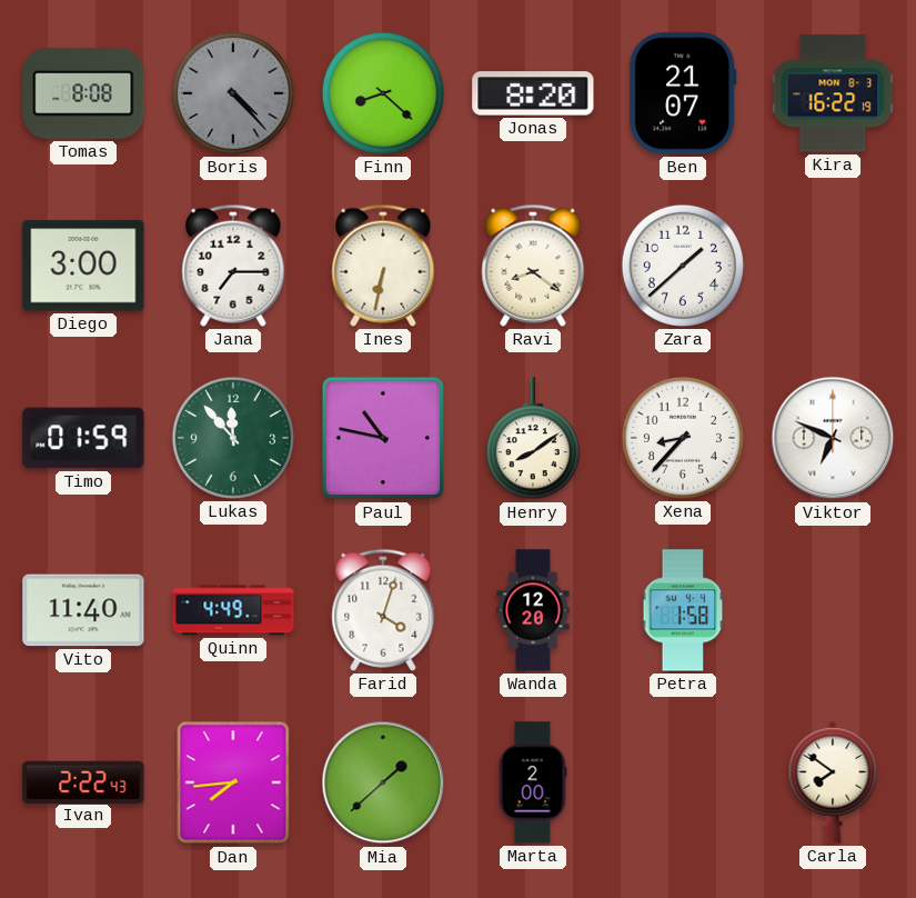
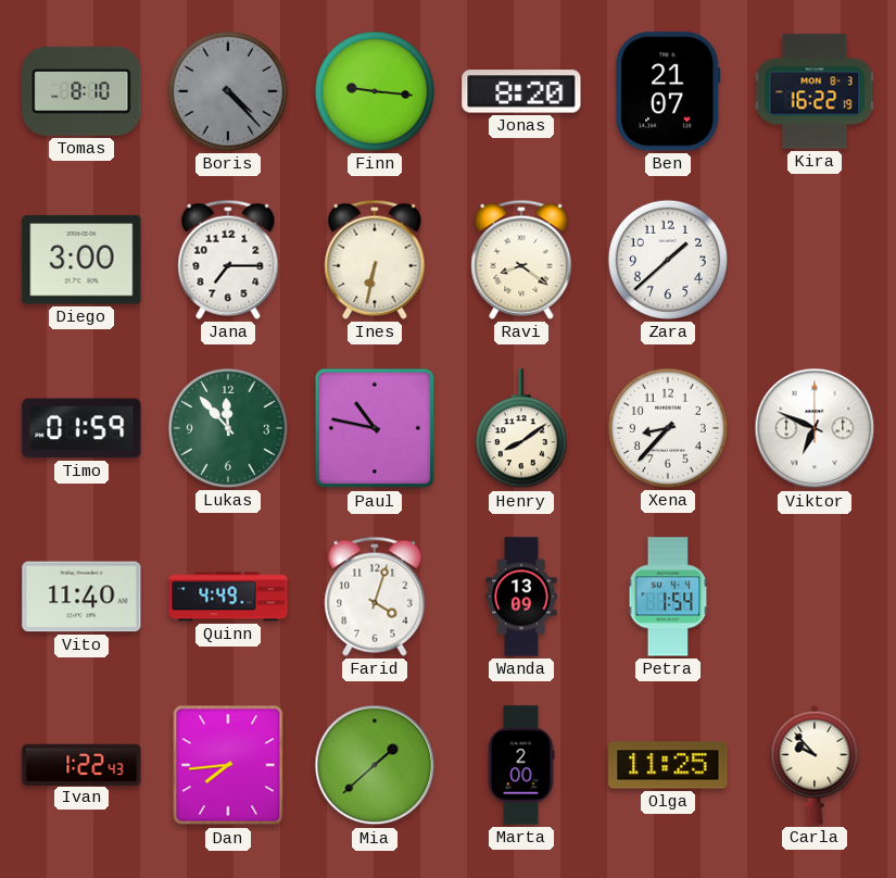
Tomas: 8:08 -> 8:10
Finn: 8:22 -> 9:16
Wanda: 12:20 -> 13:09
Petra: 1:58 -> 1:54
Ivan: 2:22 -> 1:22
Olga: none -> 11:25
Carla: 7:51 -> 9:53
